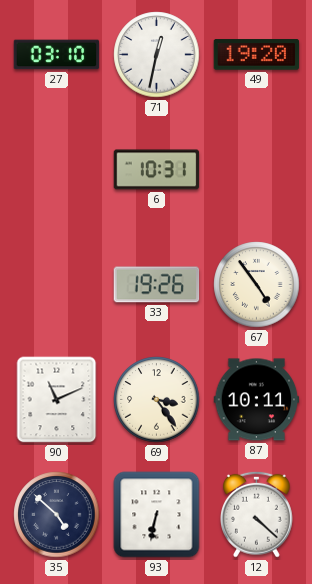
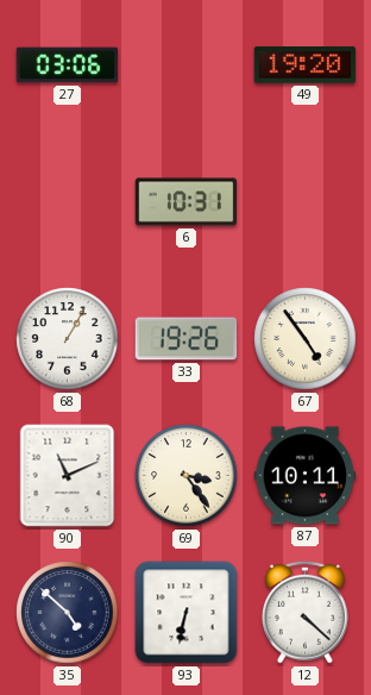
27: 03:10 -> 03:06
71: 12:32 -> none
68: none -> 1:05
